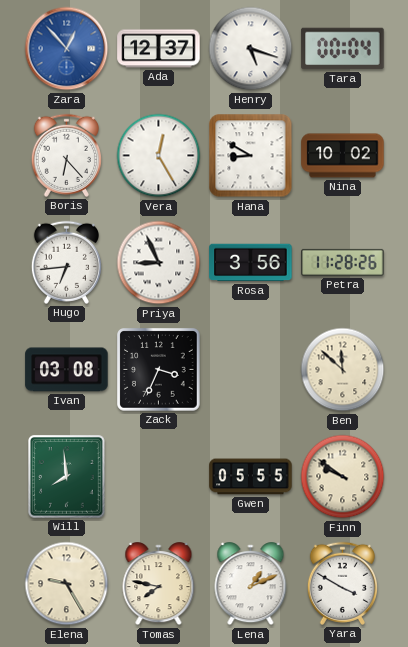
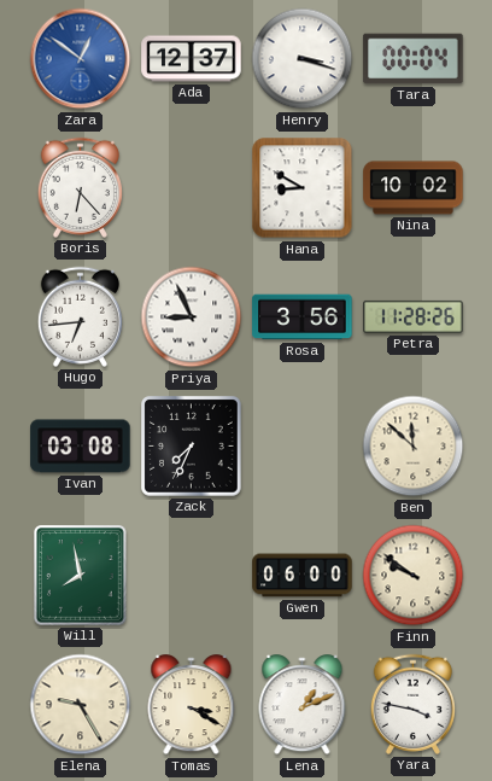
Zara: 12:53 -> 12:51
Henry: 5:18 -> 3:18
Vera: 12:25 -> none
Zack: 3:34 -> 7:34
Will: 7:59 -> 7:58
Gwen: 05:55 -> 06:00
Tomas: 7:47 -> 3:20
Yara: 3:50 -> 3:47
